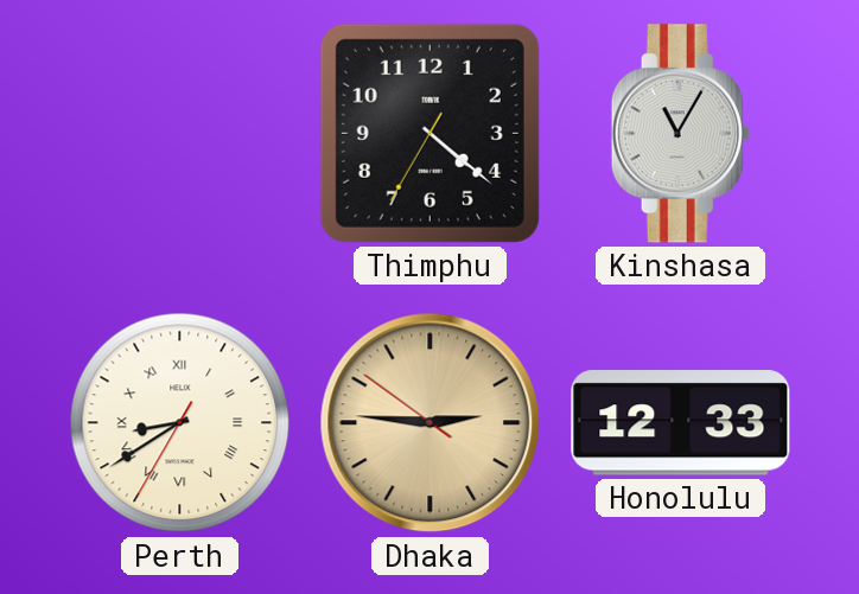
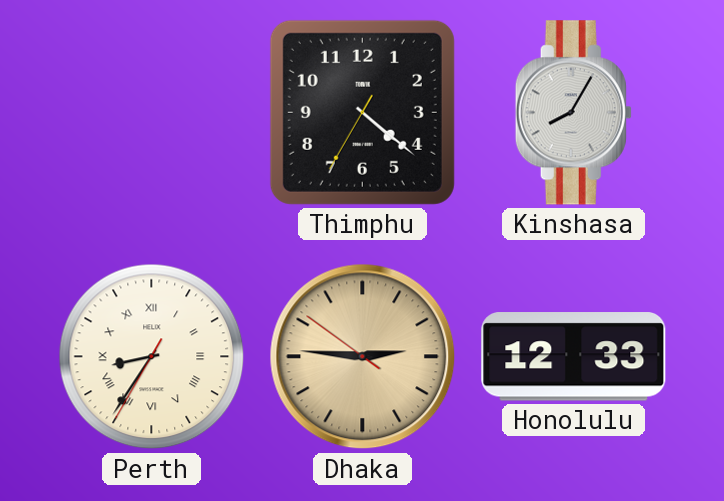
Kinshasa: 11:05 -> 8:05
Perth: 8:39 -> 8:35
